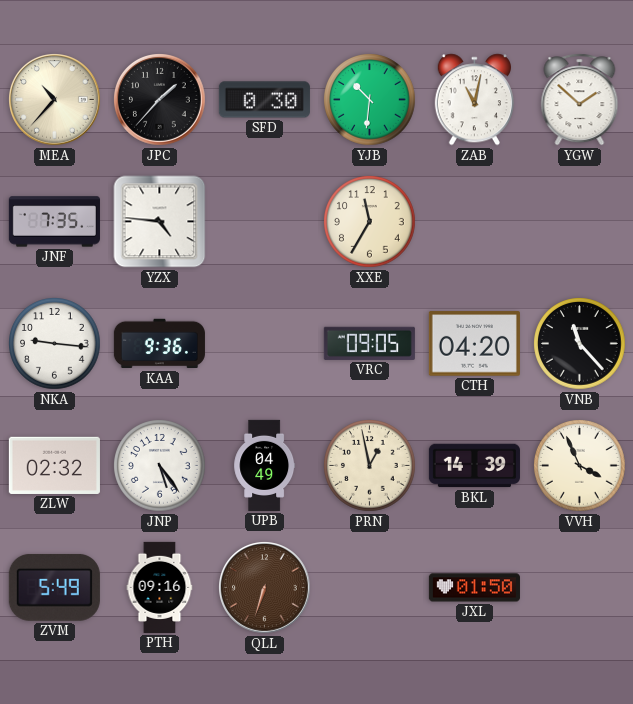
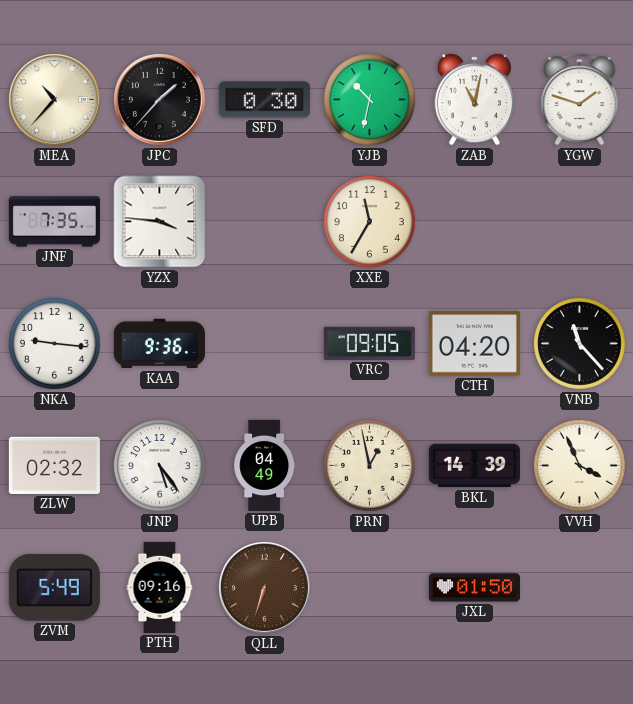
YJB: 10:31 -> 10:32
YGW: 1:52 -> 1:48
YZX: 4:46 -> 3:46
